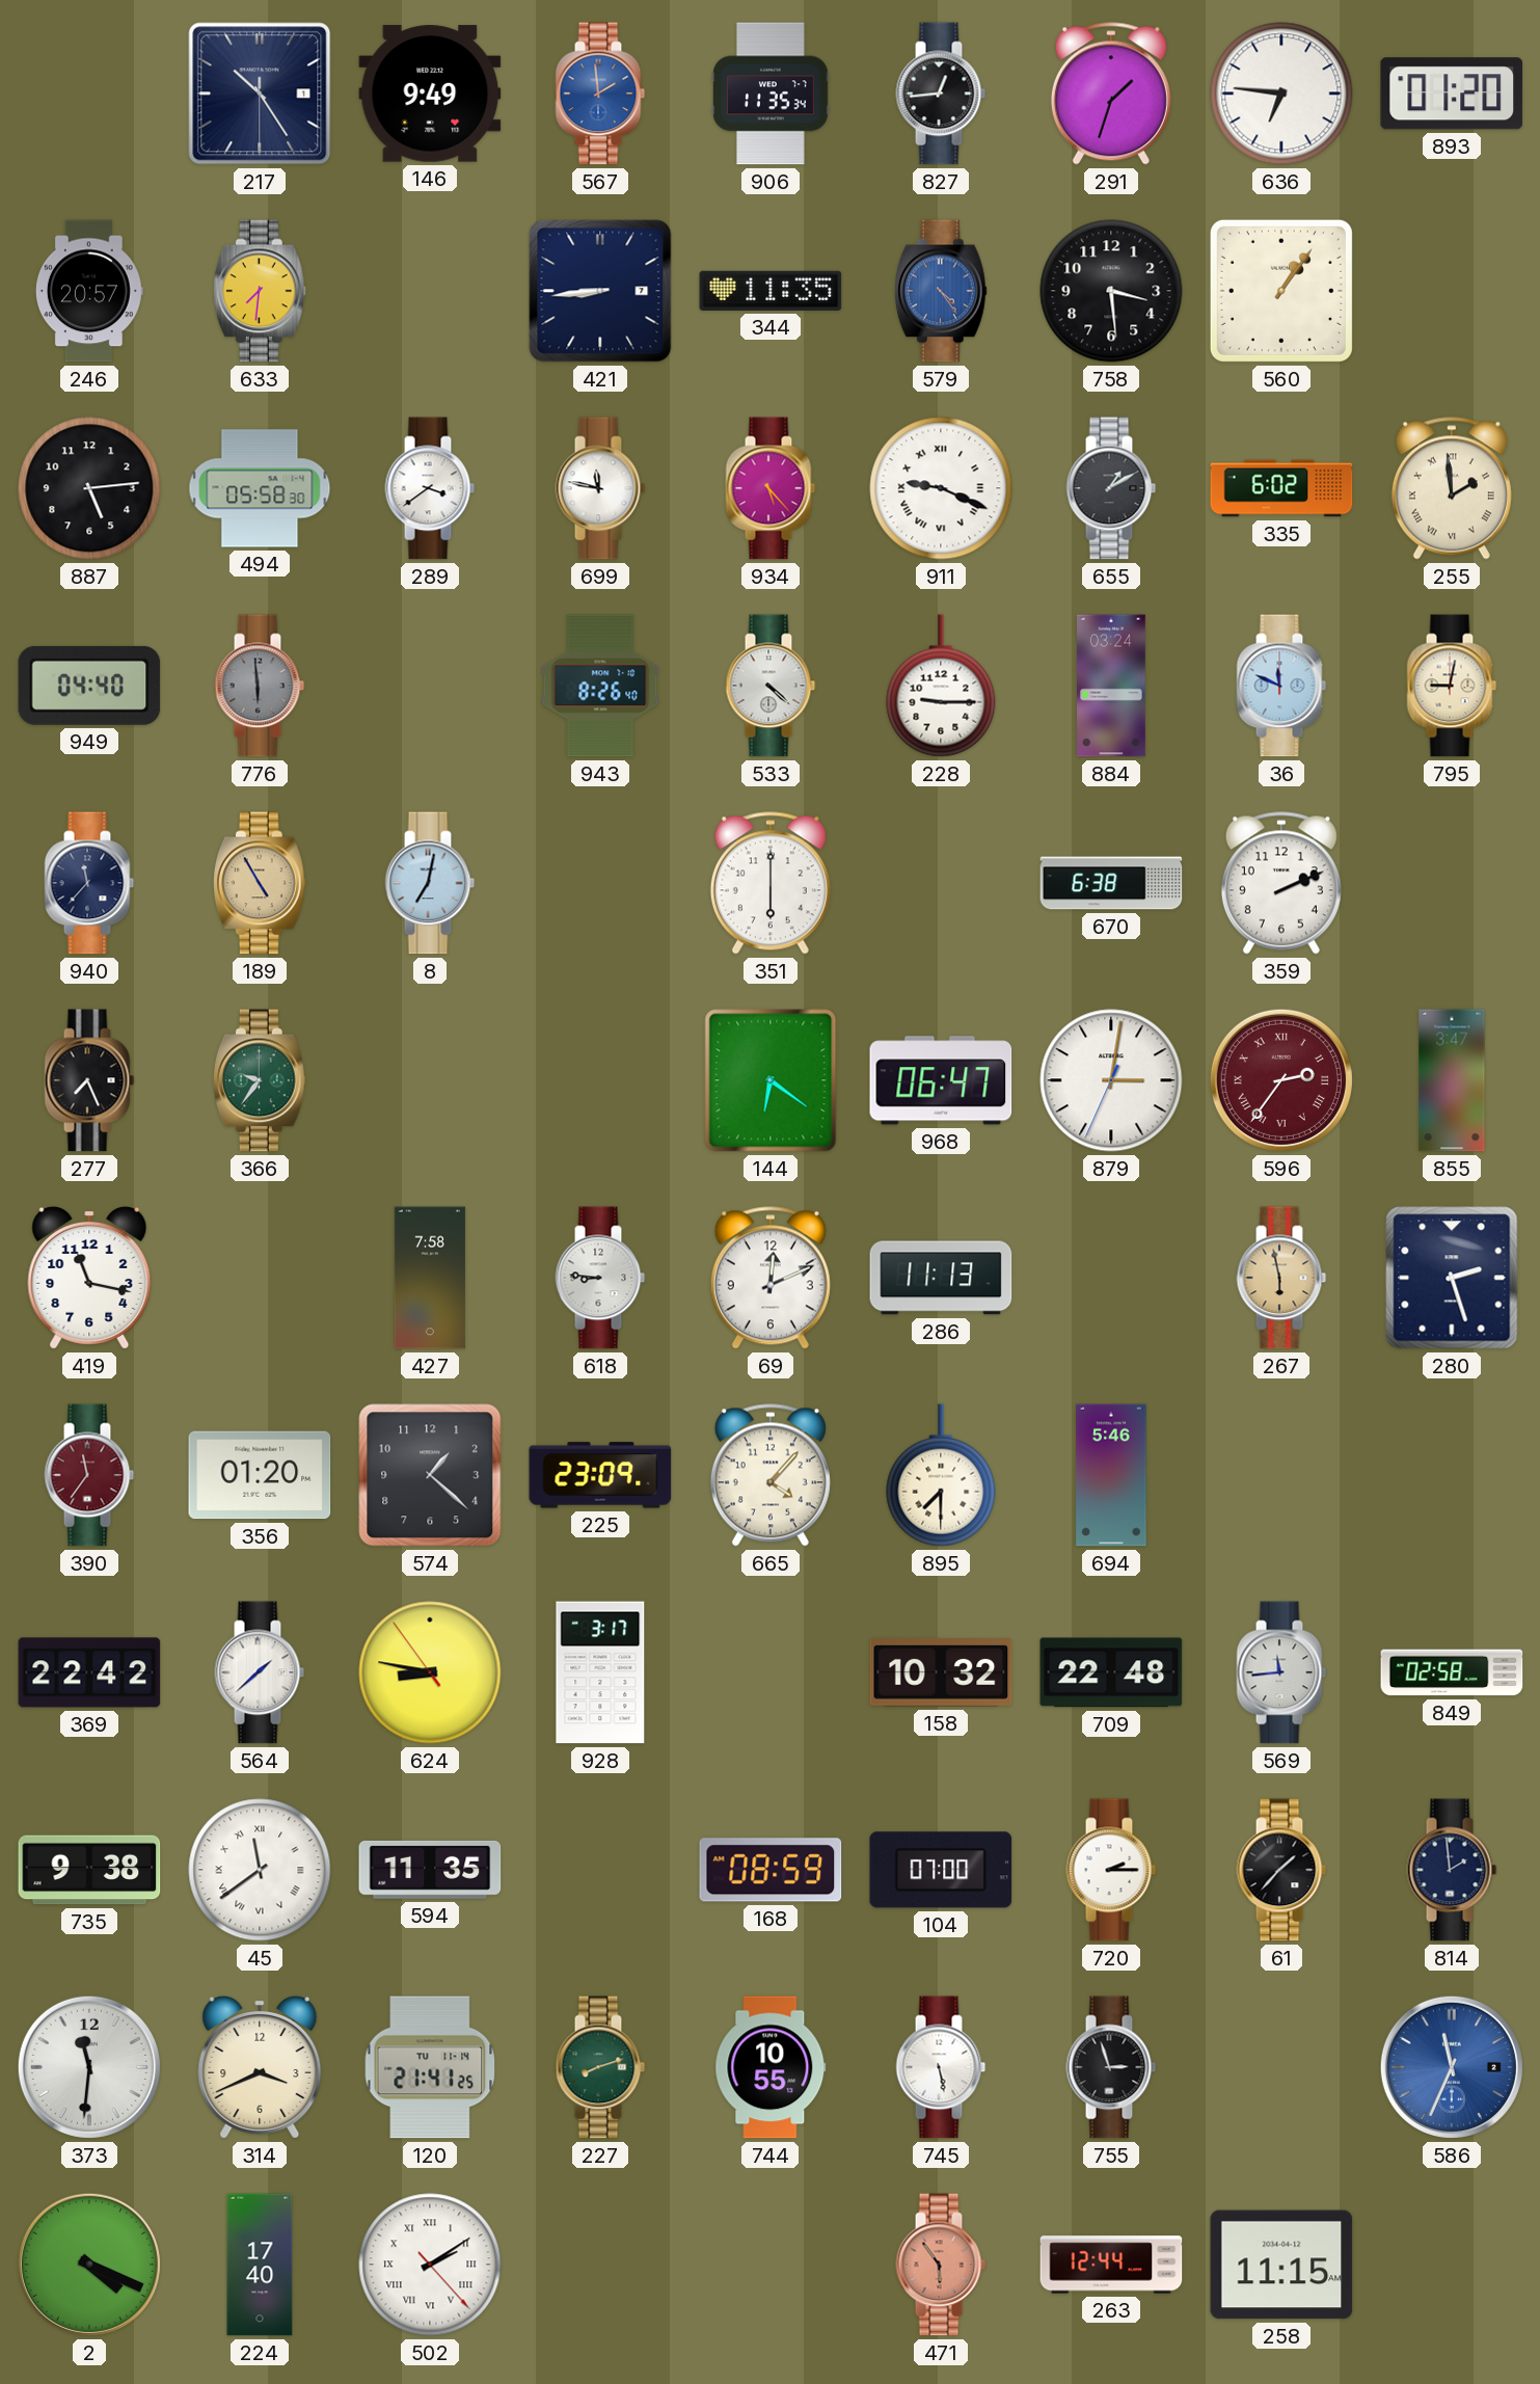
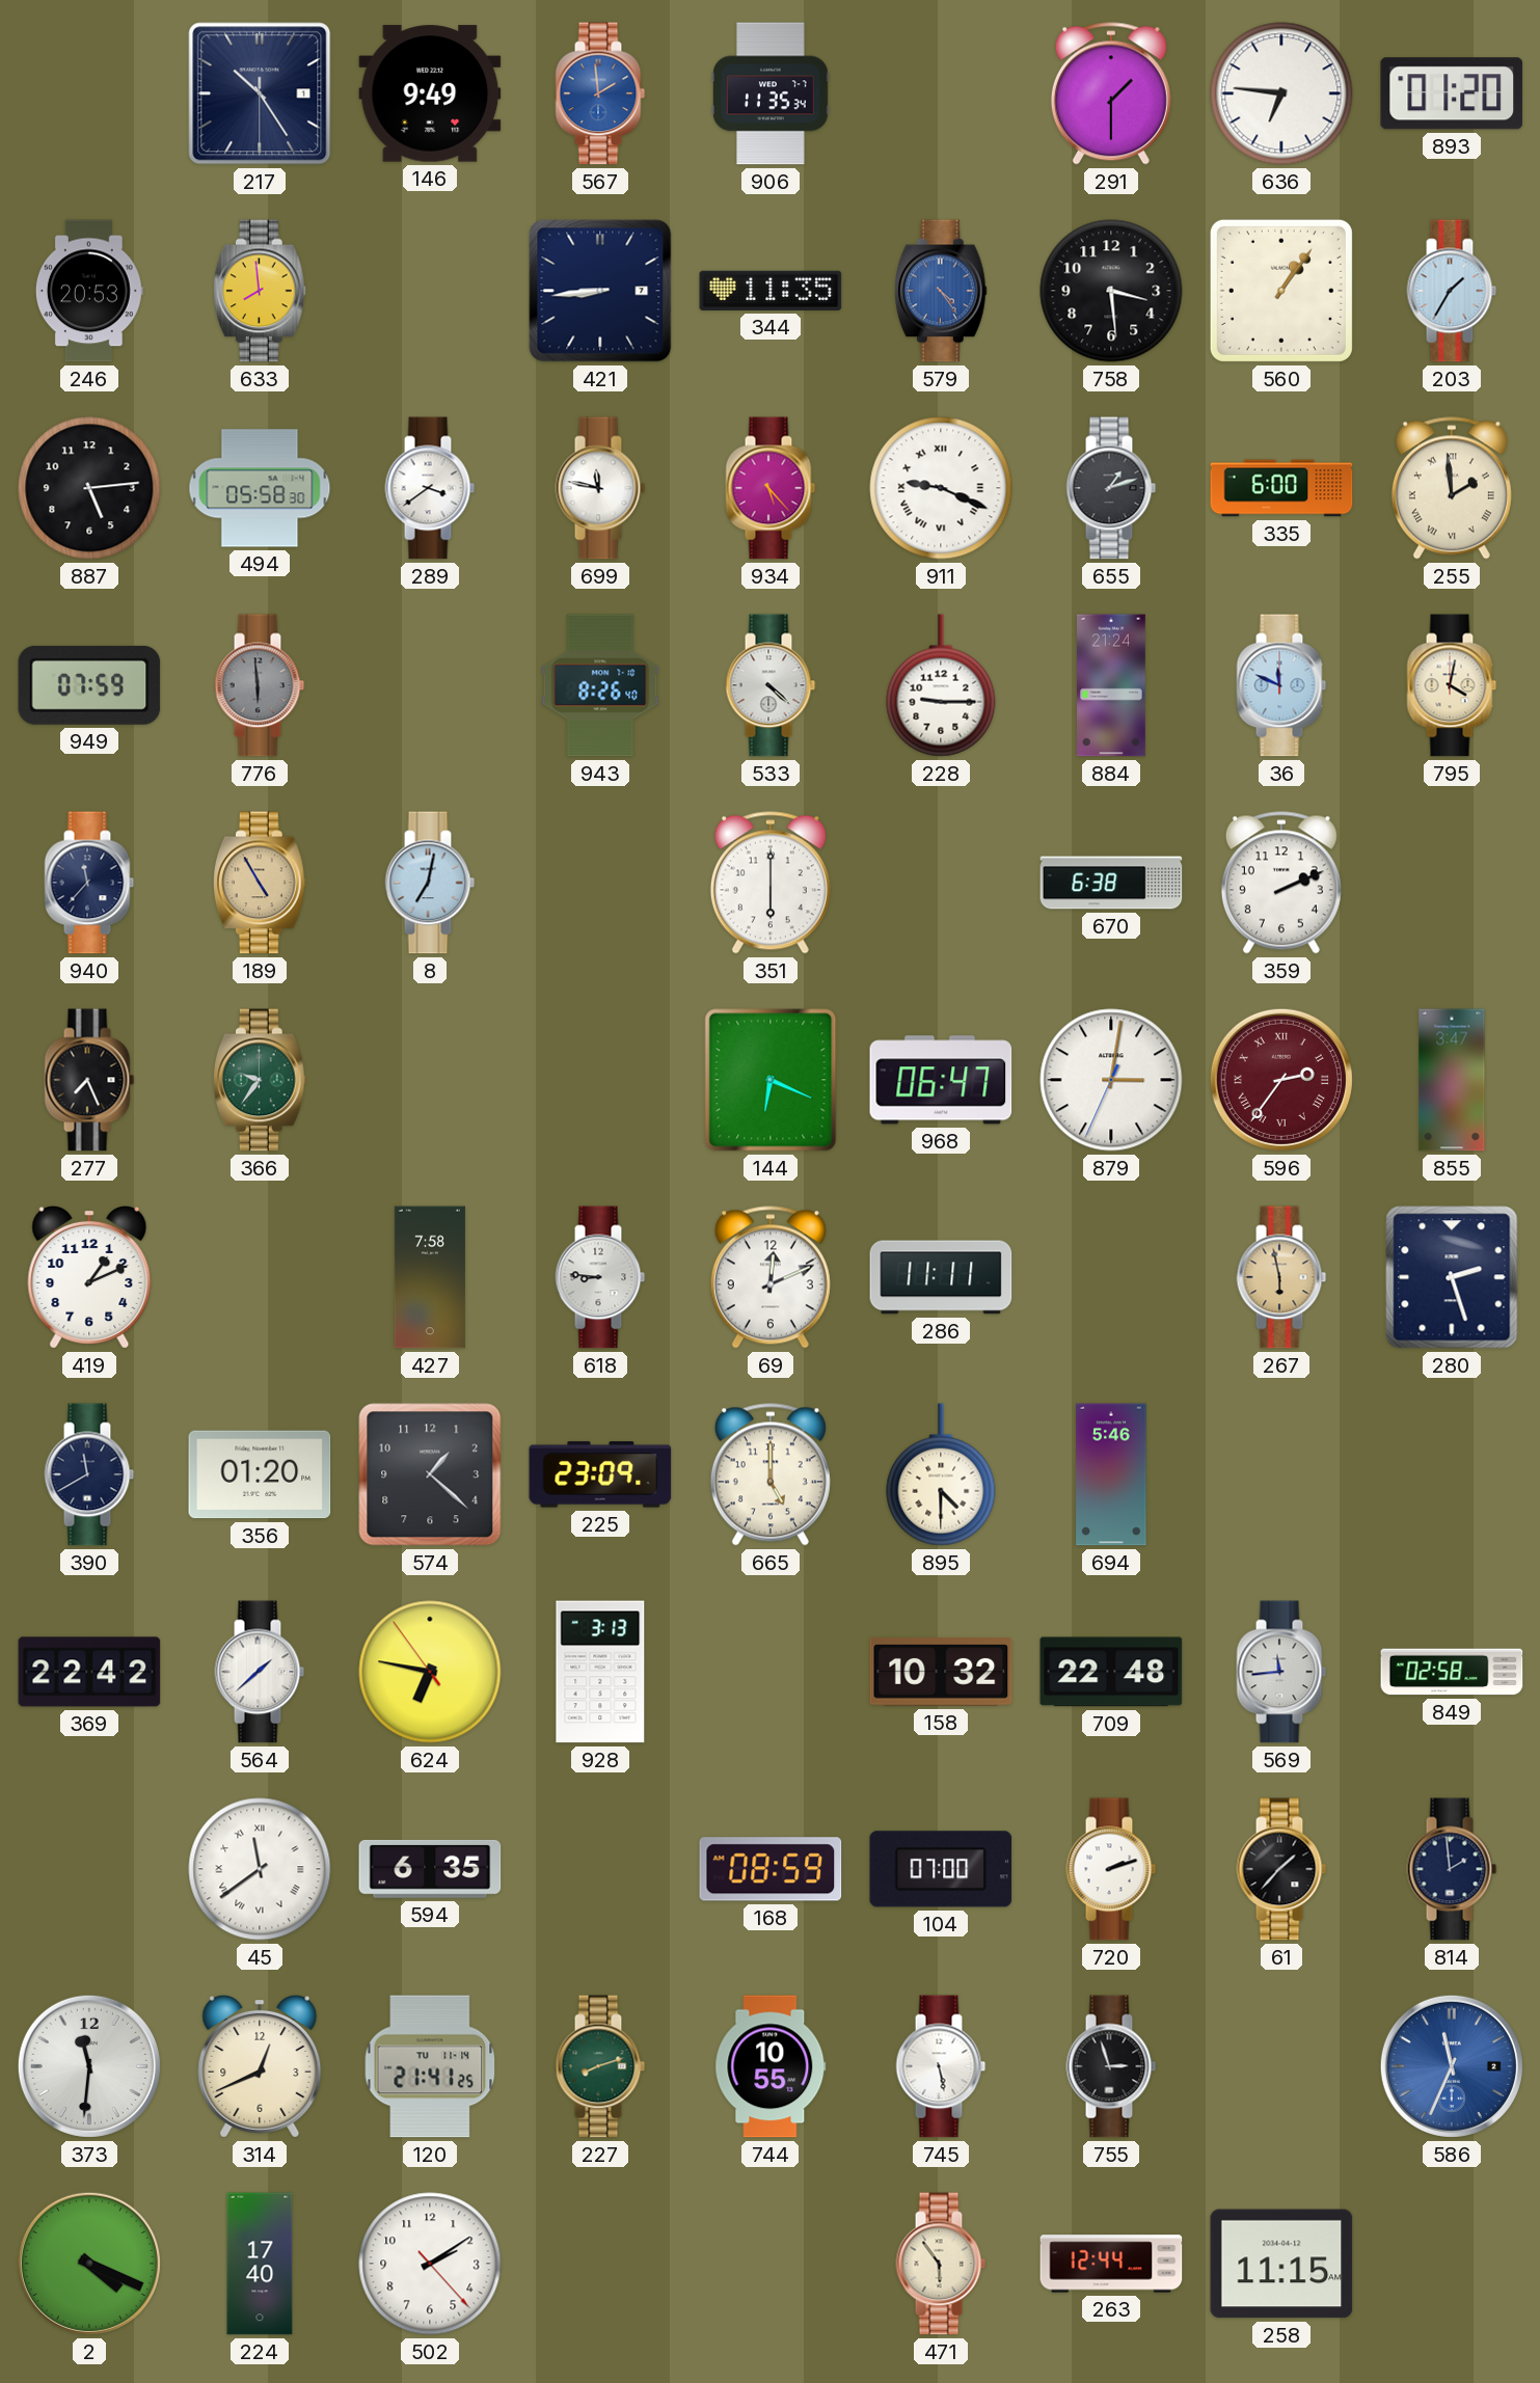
827: 12:44 -> none
291: 1:33 -> 1:30
246: 20:57 -> 20:53
633: 7:31 -> 7:59
203: none -> 1:35
655: 1:10 -> 1:12
335: 6:02 -> 6:00
949: 04:40 -> 07:59
884: 03:24 -> 21:24
795: 9:02 -> 4:02
144: 6:21 -> 6:19
419: 11:17 -> 1:11
286: 11:13 -> 11:11
390: 11:36 -> 11:40
390 dial: burgundy -> navy
665: 4:07 -> 5:00
895: 7:30 -> 4:30
624: 8:46 -> 6:46
928: 3:17 -> 3:13
735: 9:38 -> none
594: 11:35 -> 6:35
720: 2:15 -> 2:12
314: 3:41 -> 12:41
502 numerals: Roman -> Arabic
471 dial: salmon -> cream
